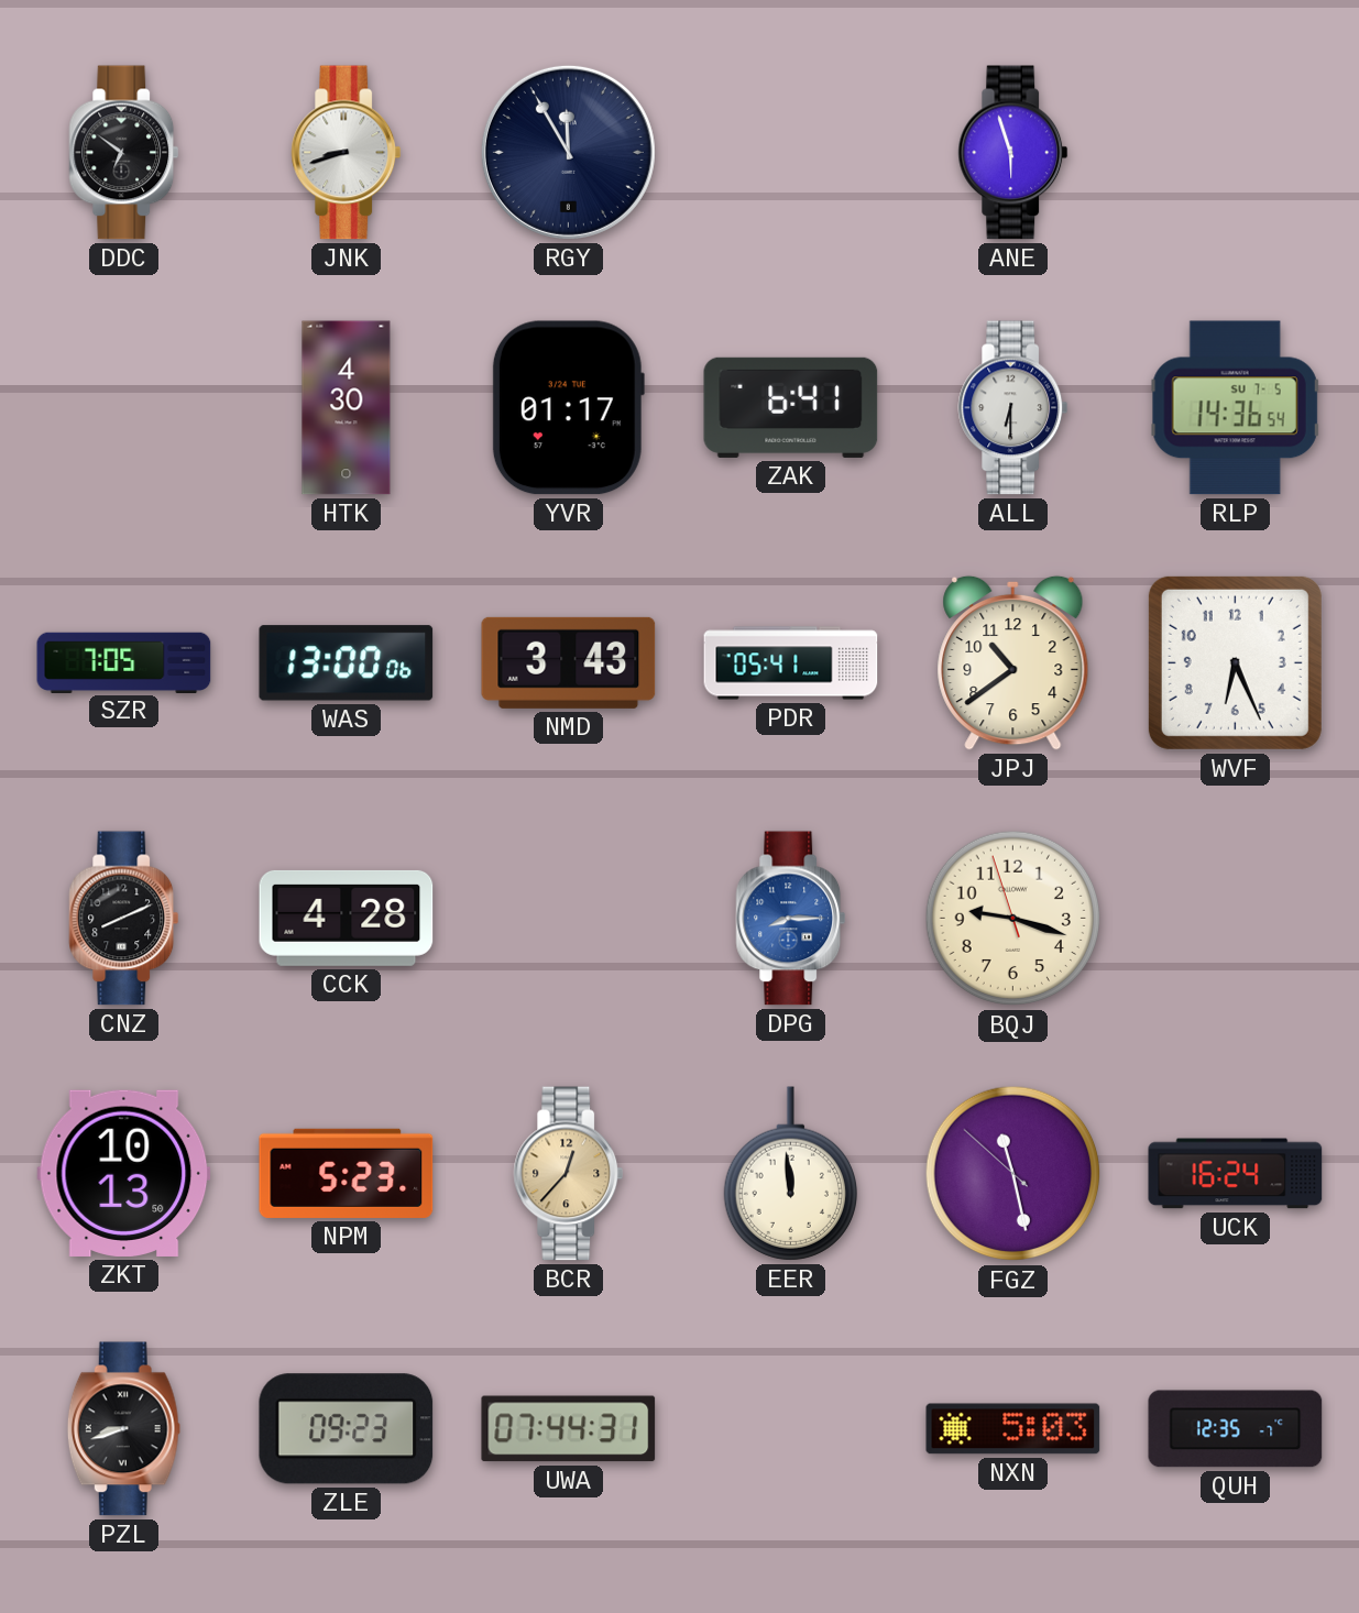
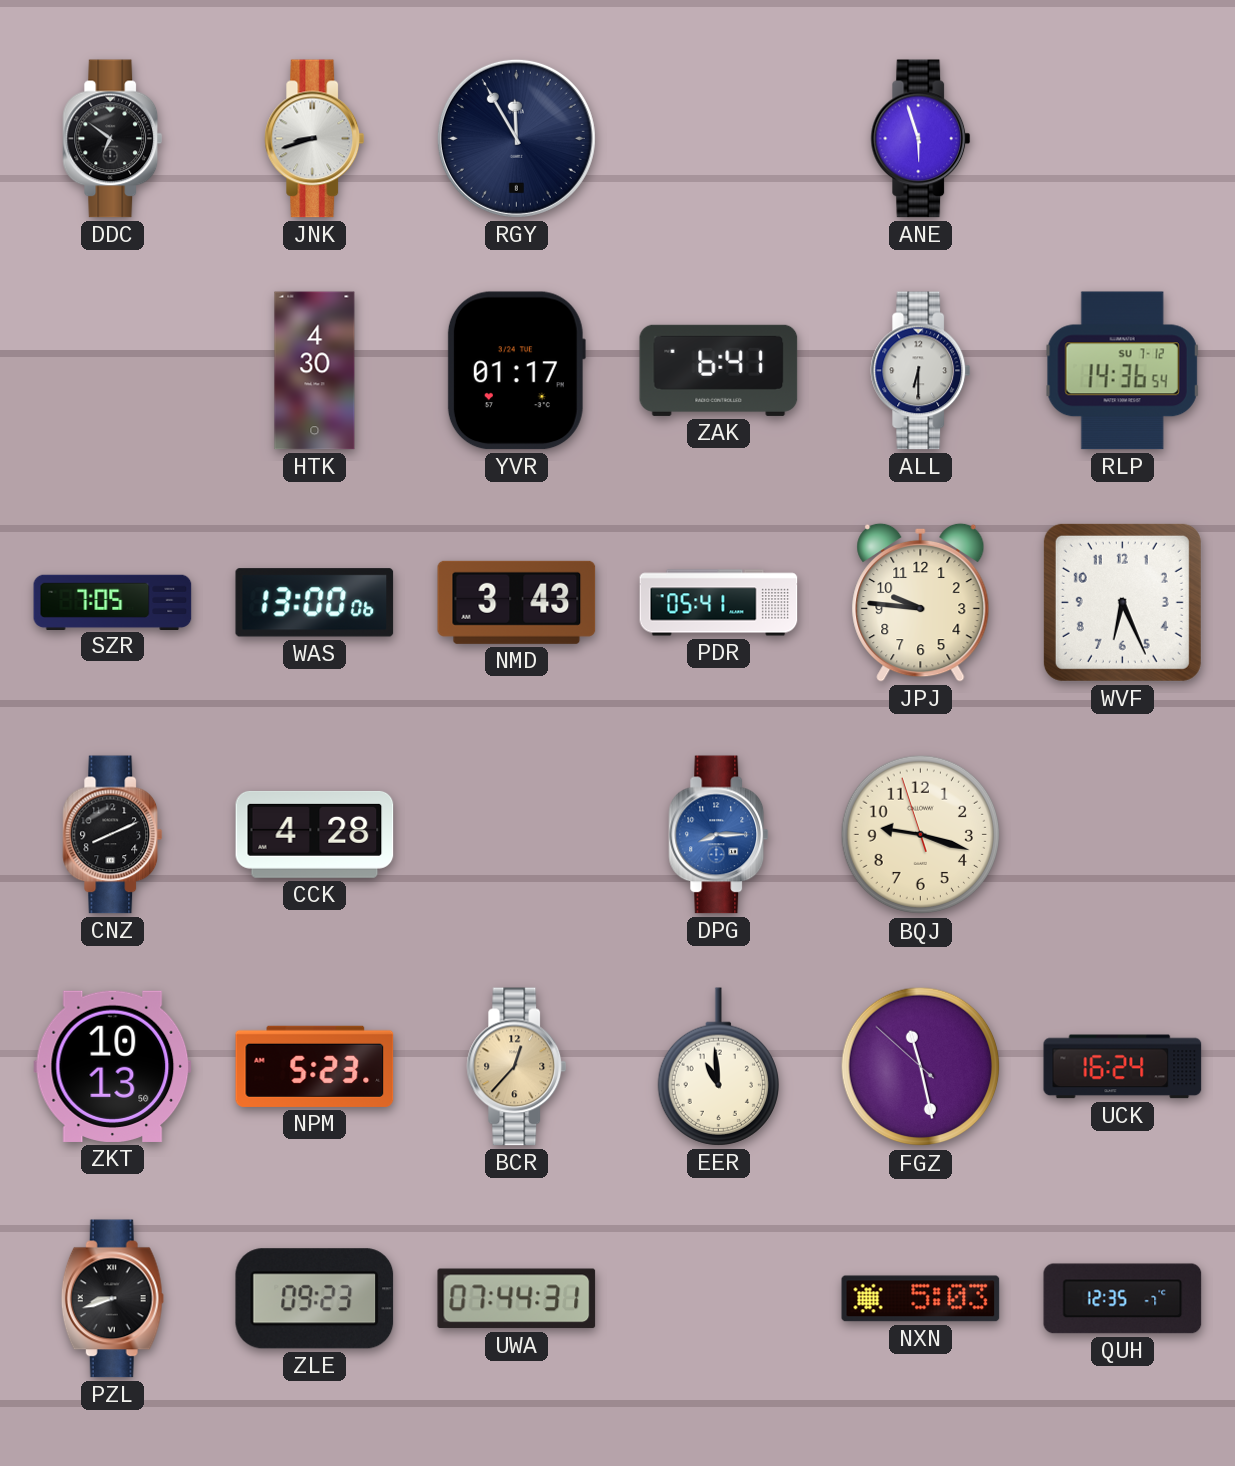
RLP date: SU 7-5 -> SU 7-12
JPJ: 10:39 -> 9:46
EER: 11:59 -> 10:59
